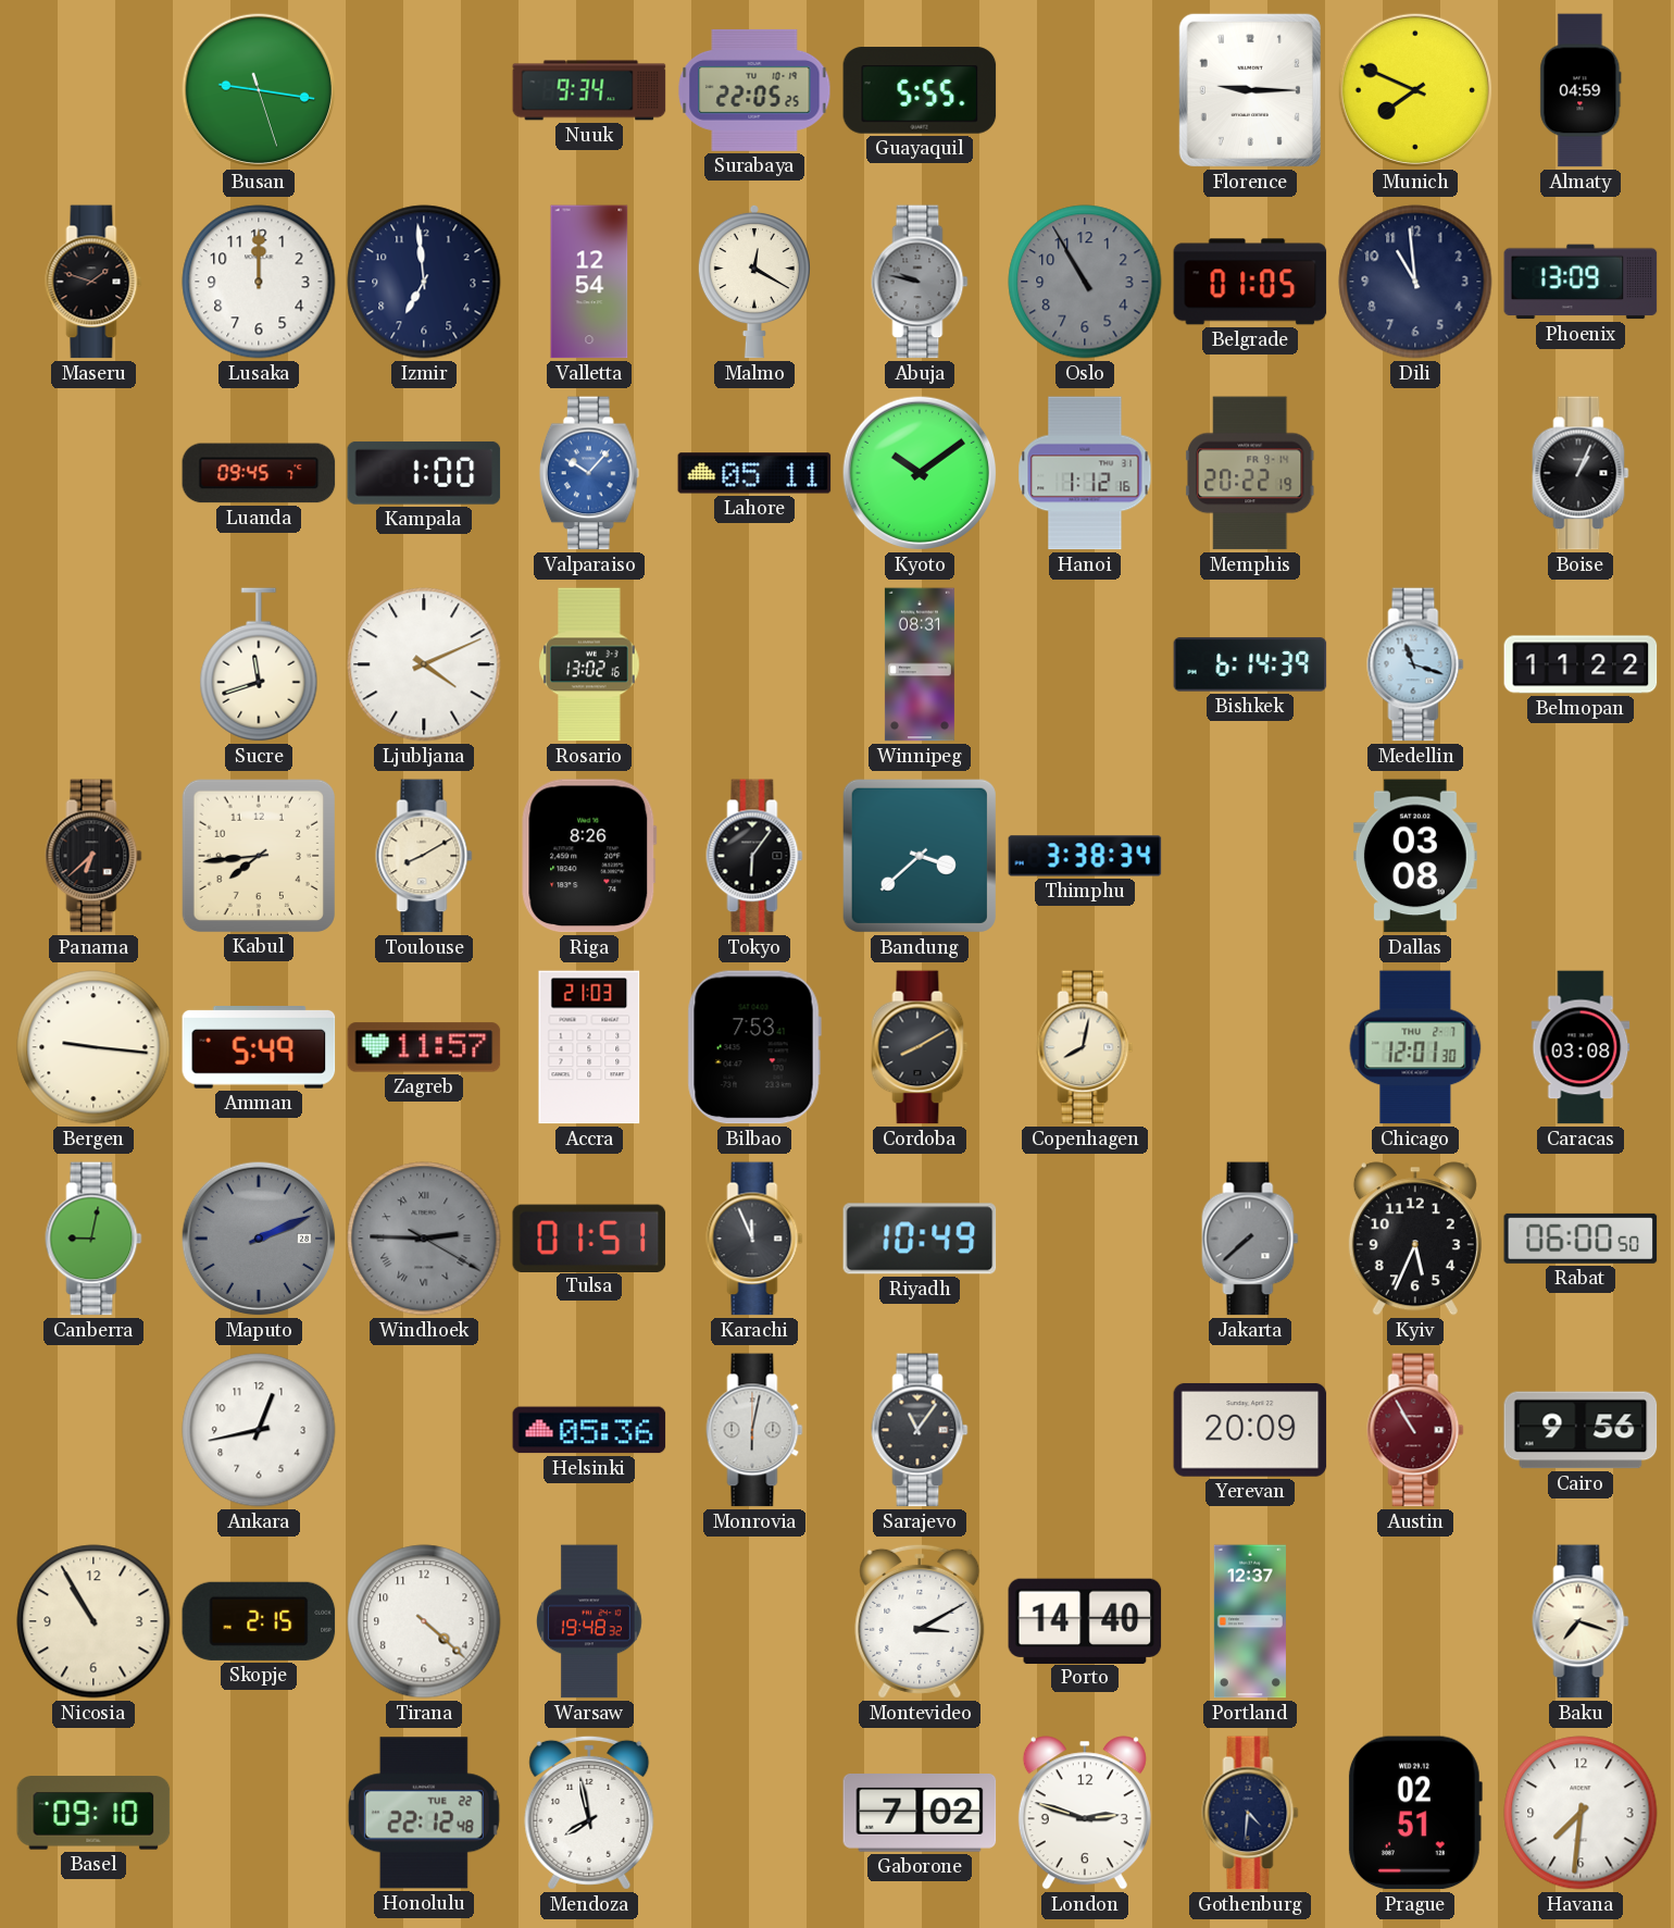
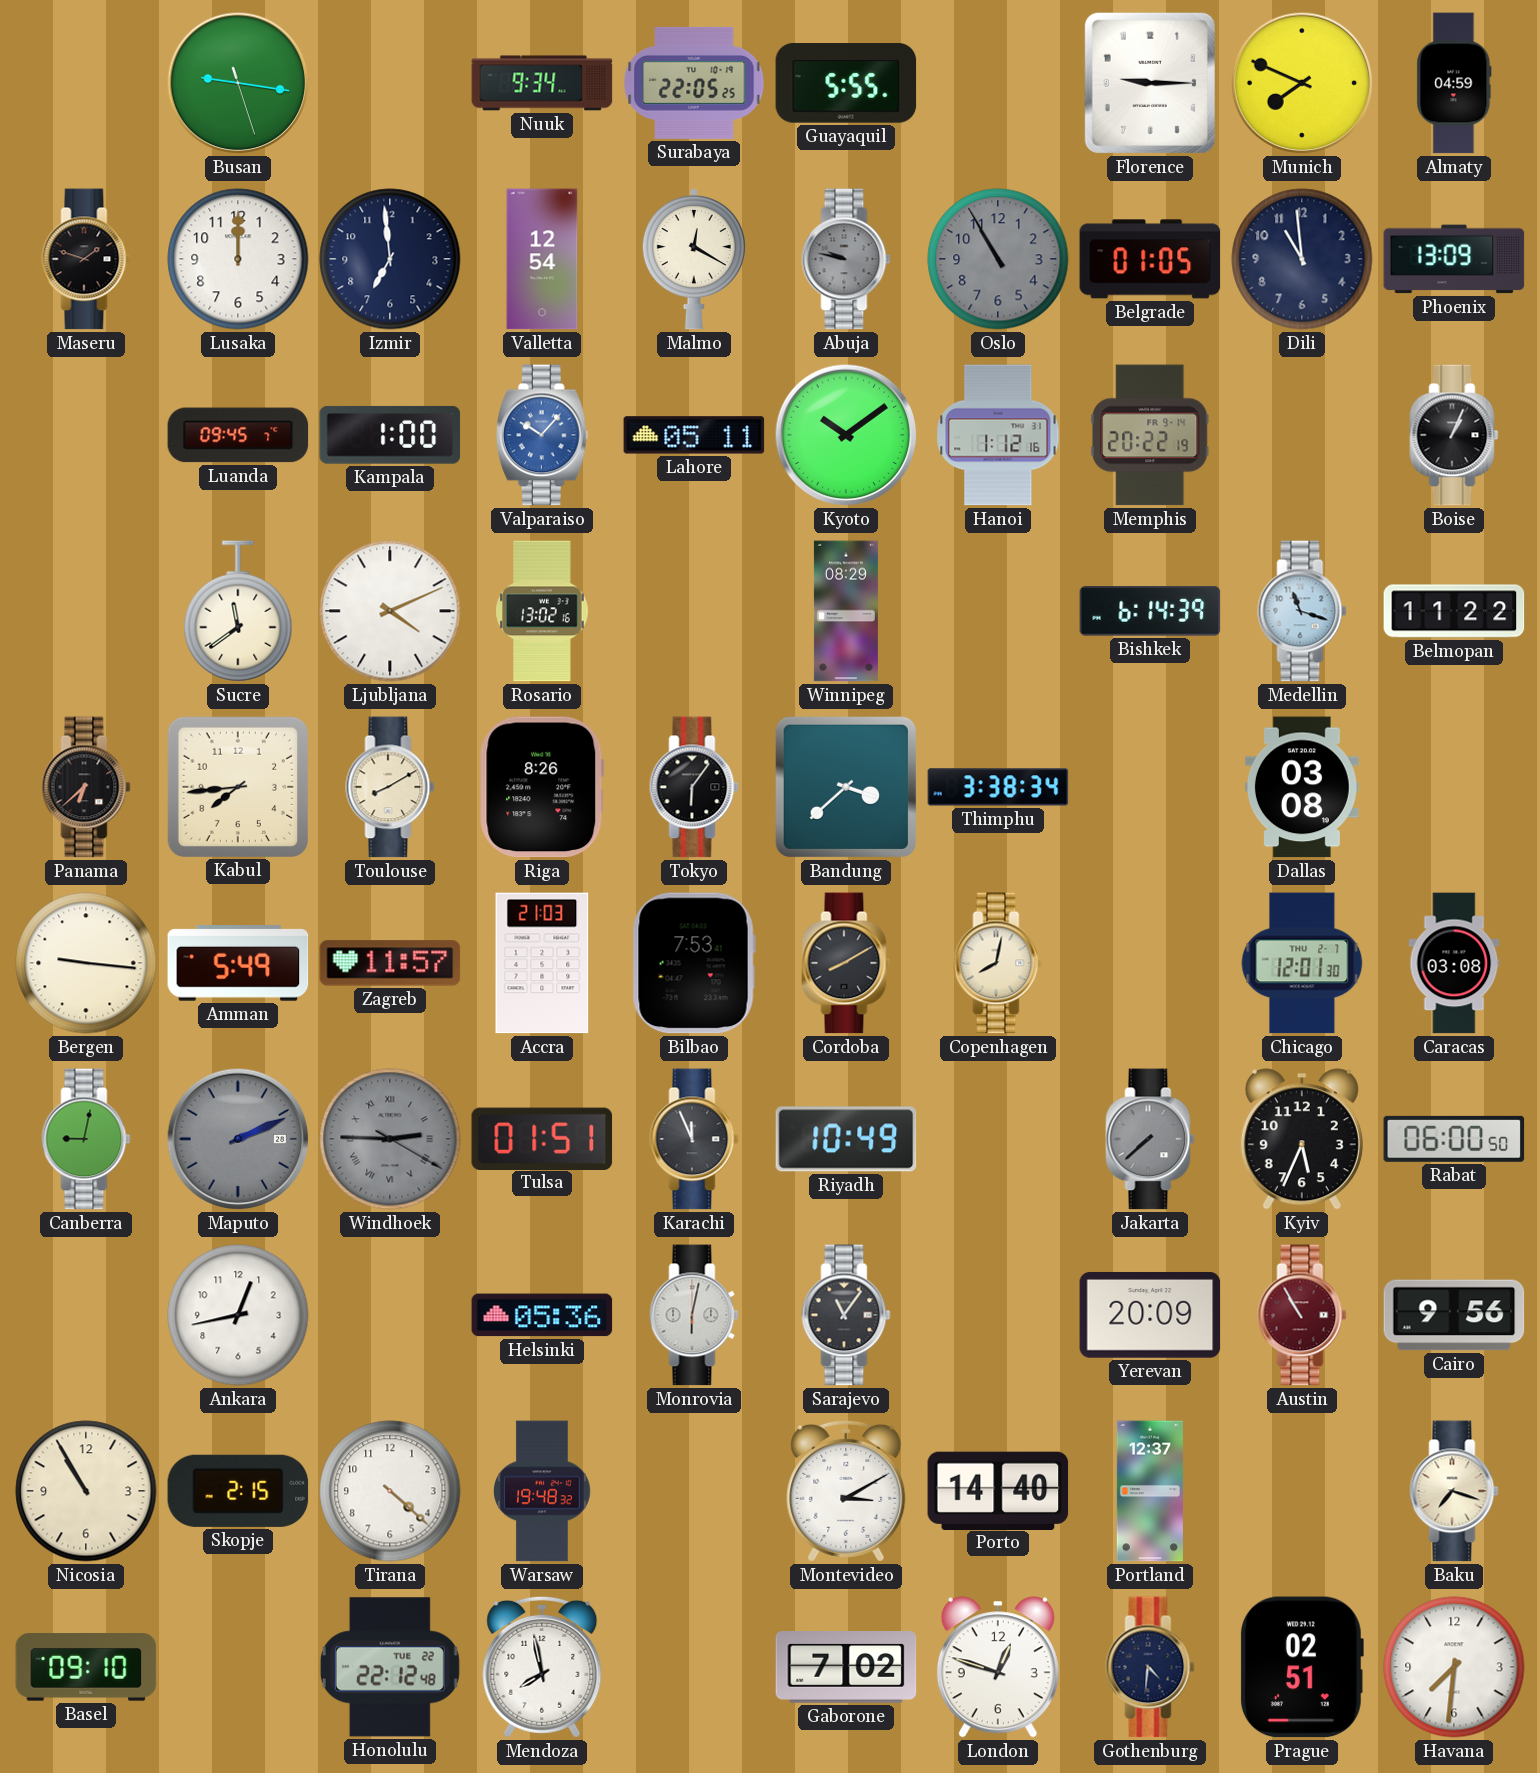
Sucre: 11:42 -> 11:39
Winnipeg: 08:31 -> 08:29
London: 2:48 -> 12:48
